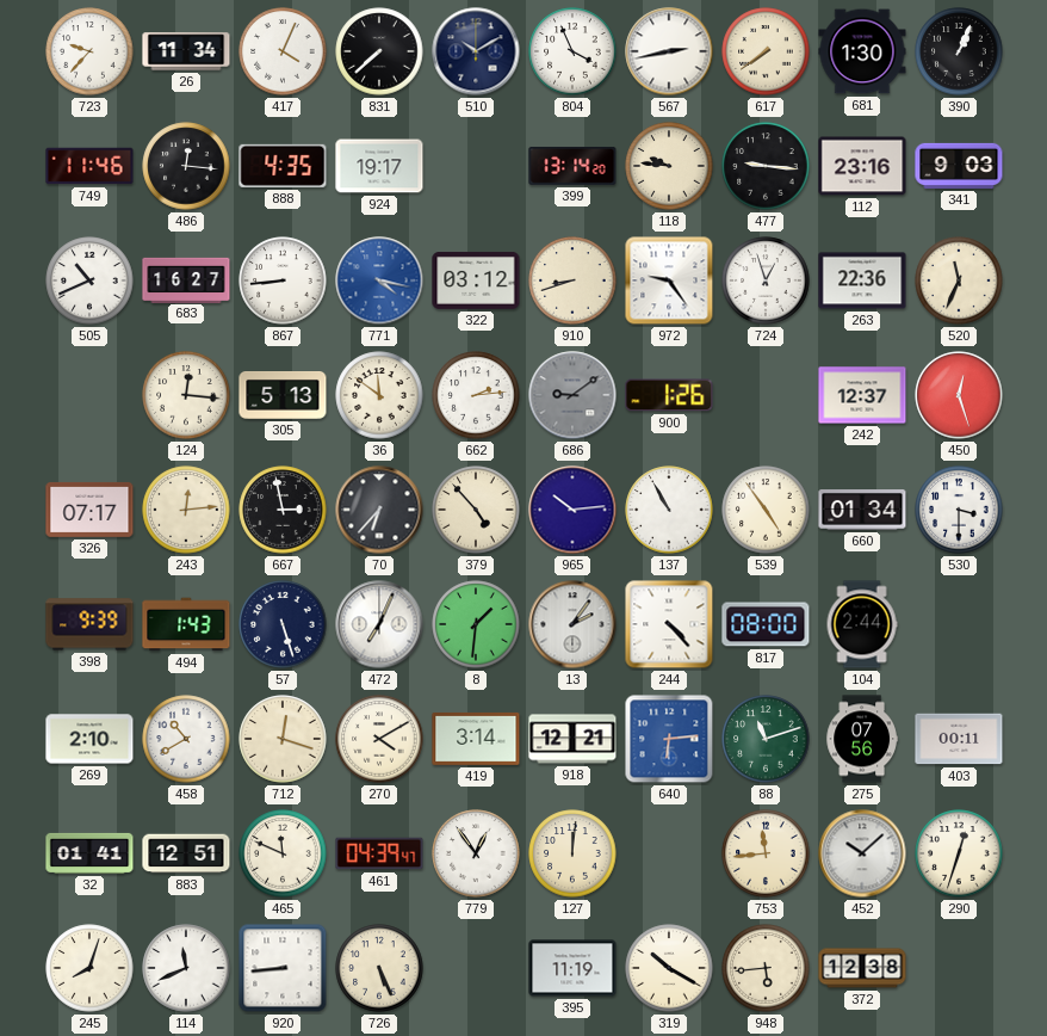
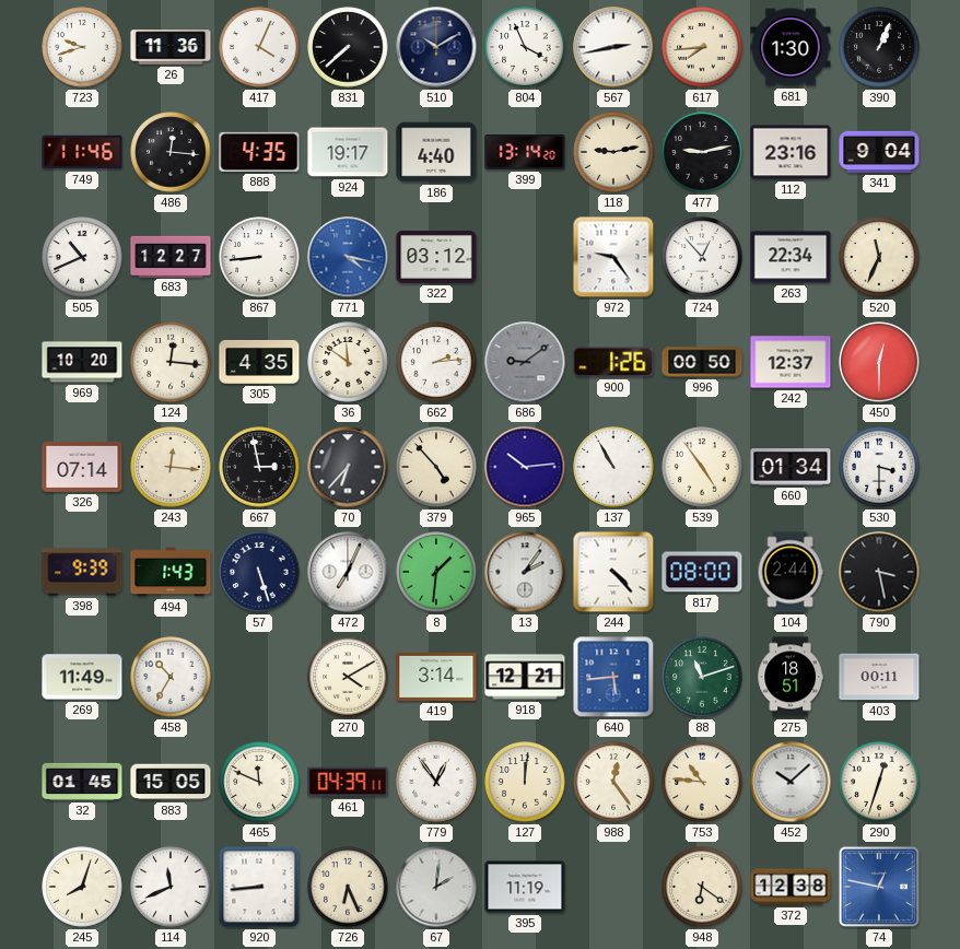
723: 9:37 -> 9:42
26: 11:34 -> 11:36
617: 7:39 -> 7:44
186: none -> 4:40
118: 9:46 -> 9:13
477: 9:16 -> 9:13
341: 9:03 -> 9:04
683: 16:27 -> 12:27
910: 8:42 -> none
724: 12:57 -> 12:53
263: 22:36 -> 22:34
969: none -> 10:20
305: 5:13 -> 4:35
996: none -> 00:50
450: 12:27 -> 12:30
326: 07:17 -> 07:14
243: 12:14 -> 12:16
790: none -> 3:28
269: 2:10 -> 11:49
458: 10:40 -> 10:35
712: 12:18 -> none
640: 6:14 -> 5:44
275: 07:56 -> 18:51
32: 01:41 -> 01:45
883: 12:51 -> 15:05
461: 04:39:47 -> 04:39:11
988: none -> 12:24
753: 11:44 -> 10:46
726: 5:26 -> 6:26
67: none -> 2:01
319: 10:20 -> none
948: 5:44 -> 6:21
74: none -> 12:47
